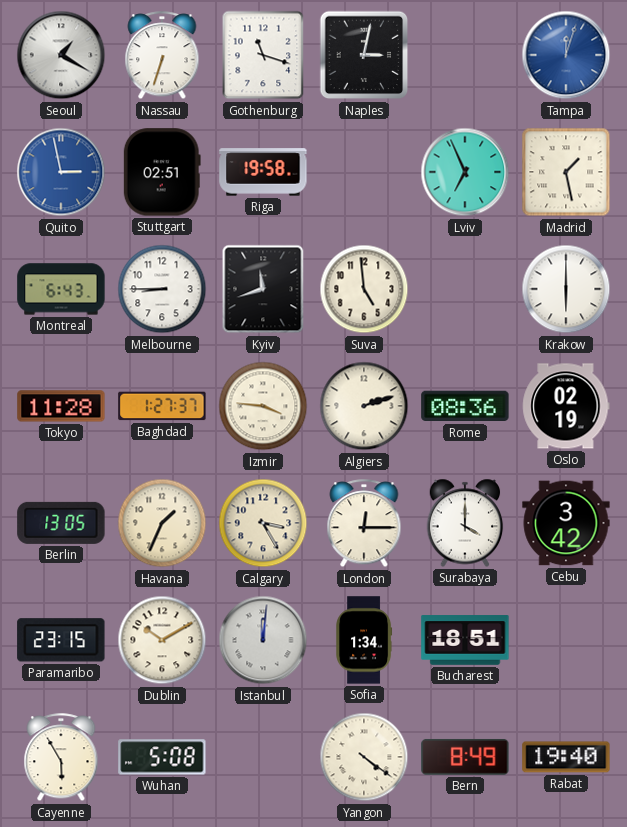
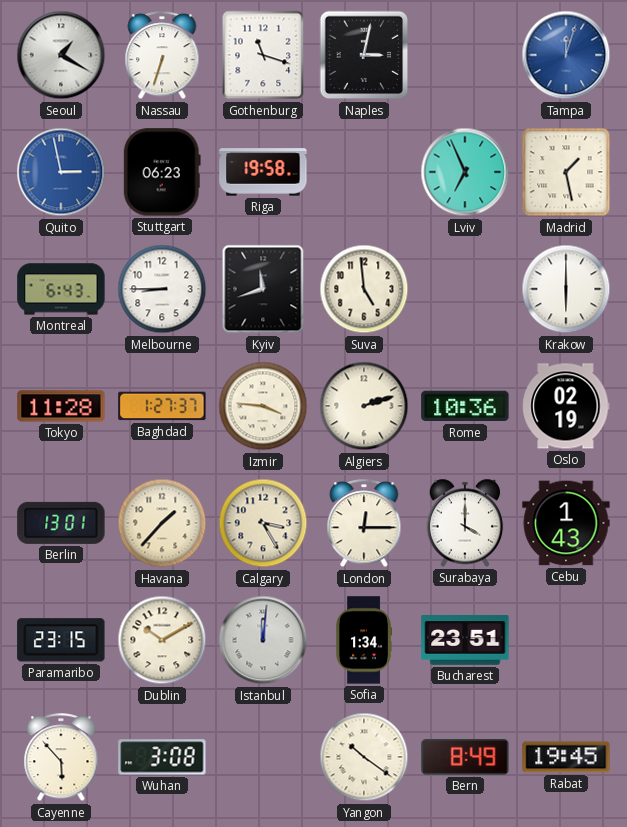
Stuttgart: 02:51 -> 06:23
Rome: 08:36 -> 10:36
Berlin: 13:05 -> 13:01
Havana: 1:34 -> 1:37
Cebu: 3:42 -> 1:43
Bucharest: 18:51 -> 23:51
Cayenne: 5:55 -> 5:53
Wuhan: 5:08 -> 3:08
Yangon: 4:21 -> 10:21
Rabat: 19:40 -> 19:45
